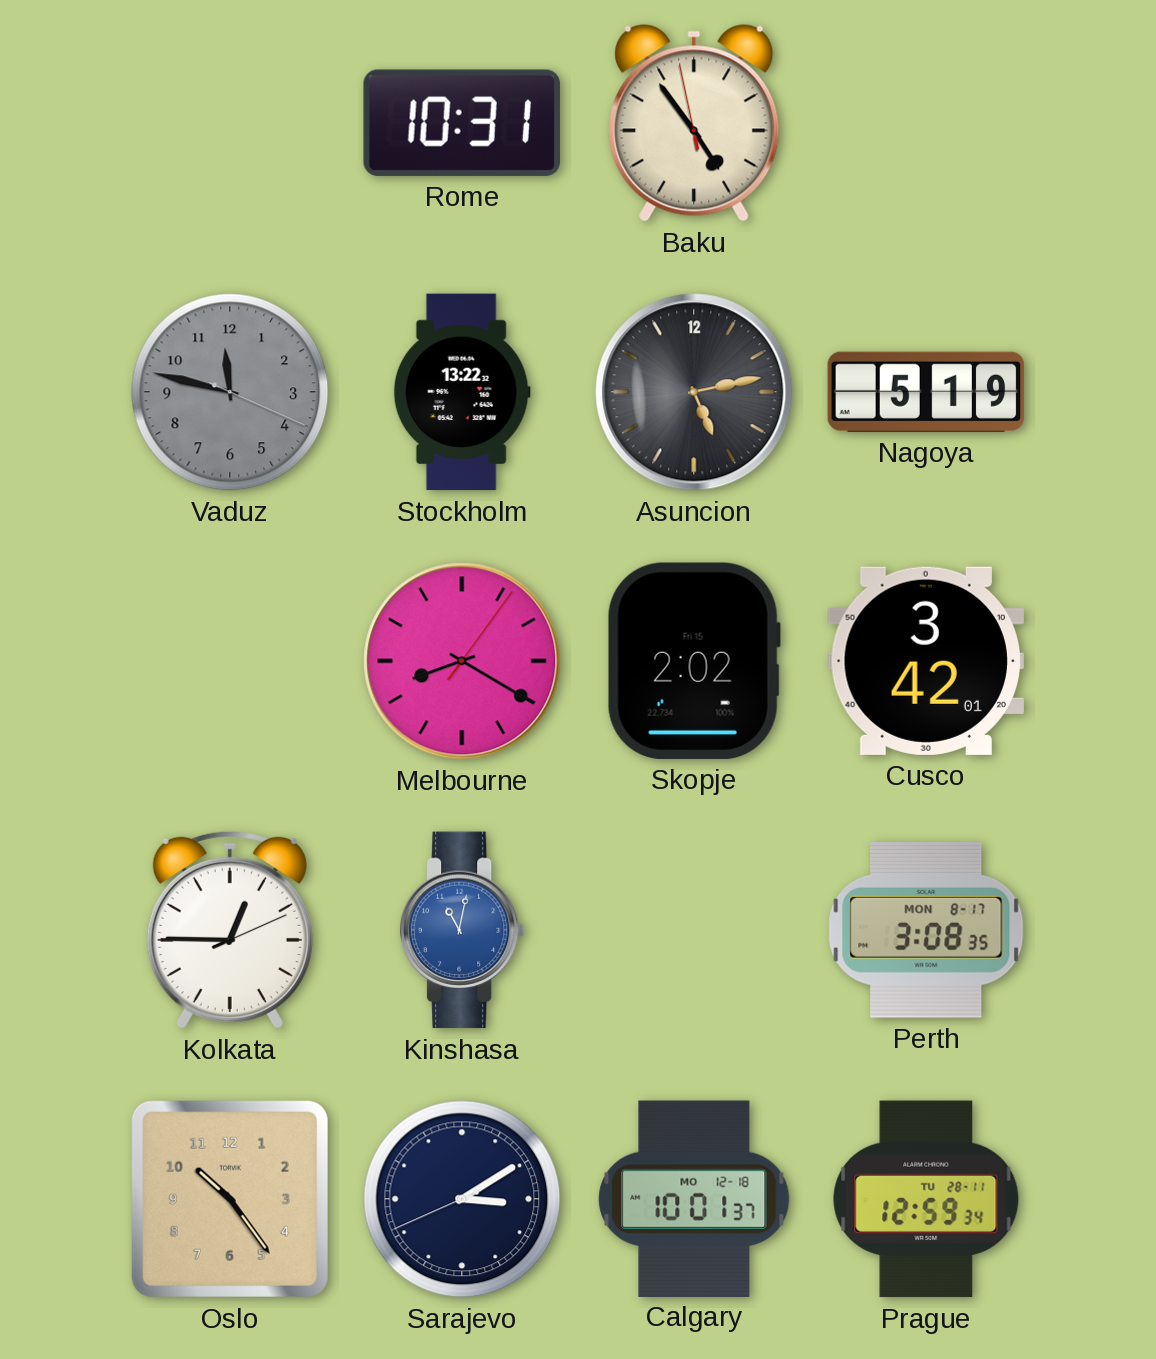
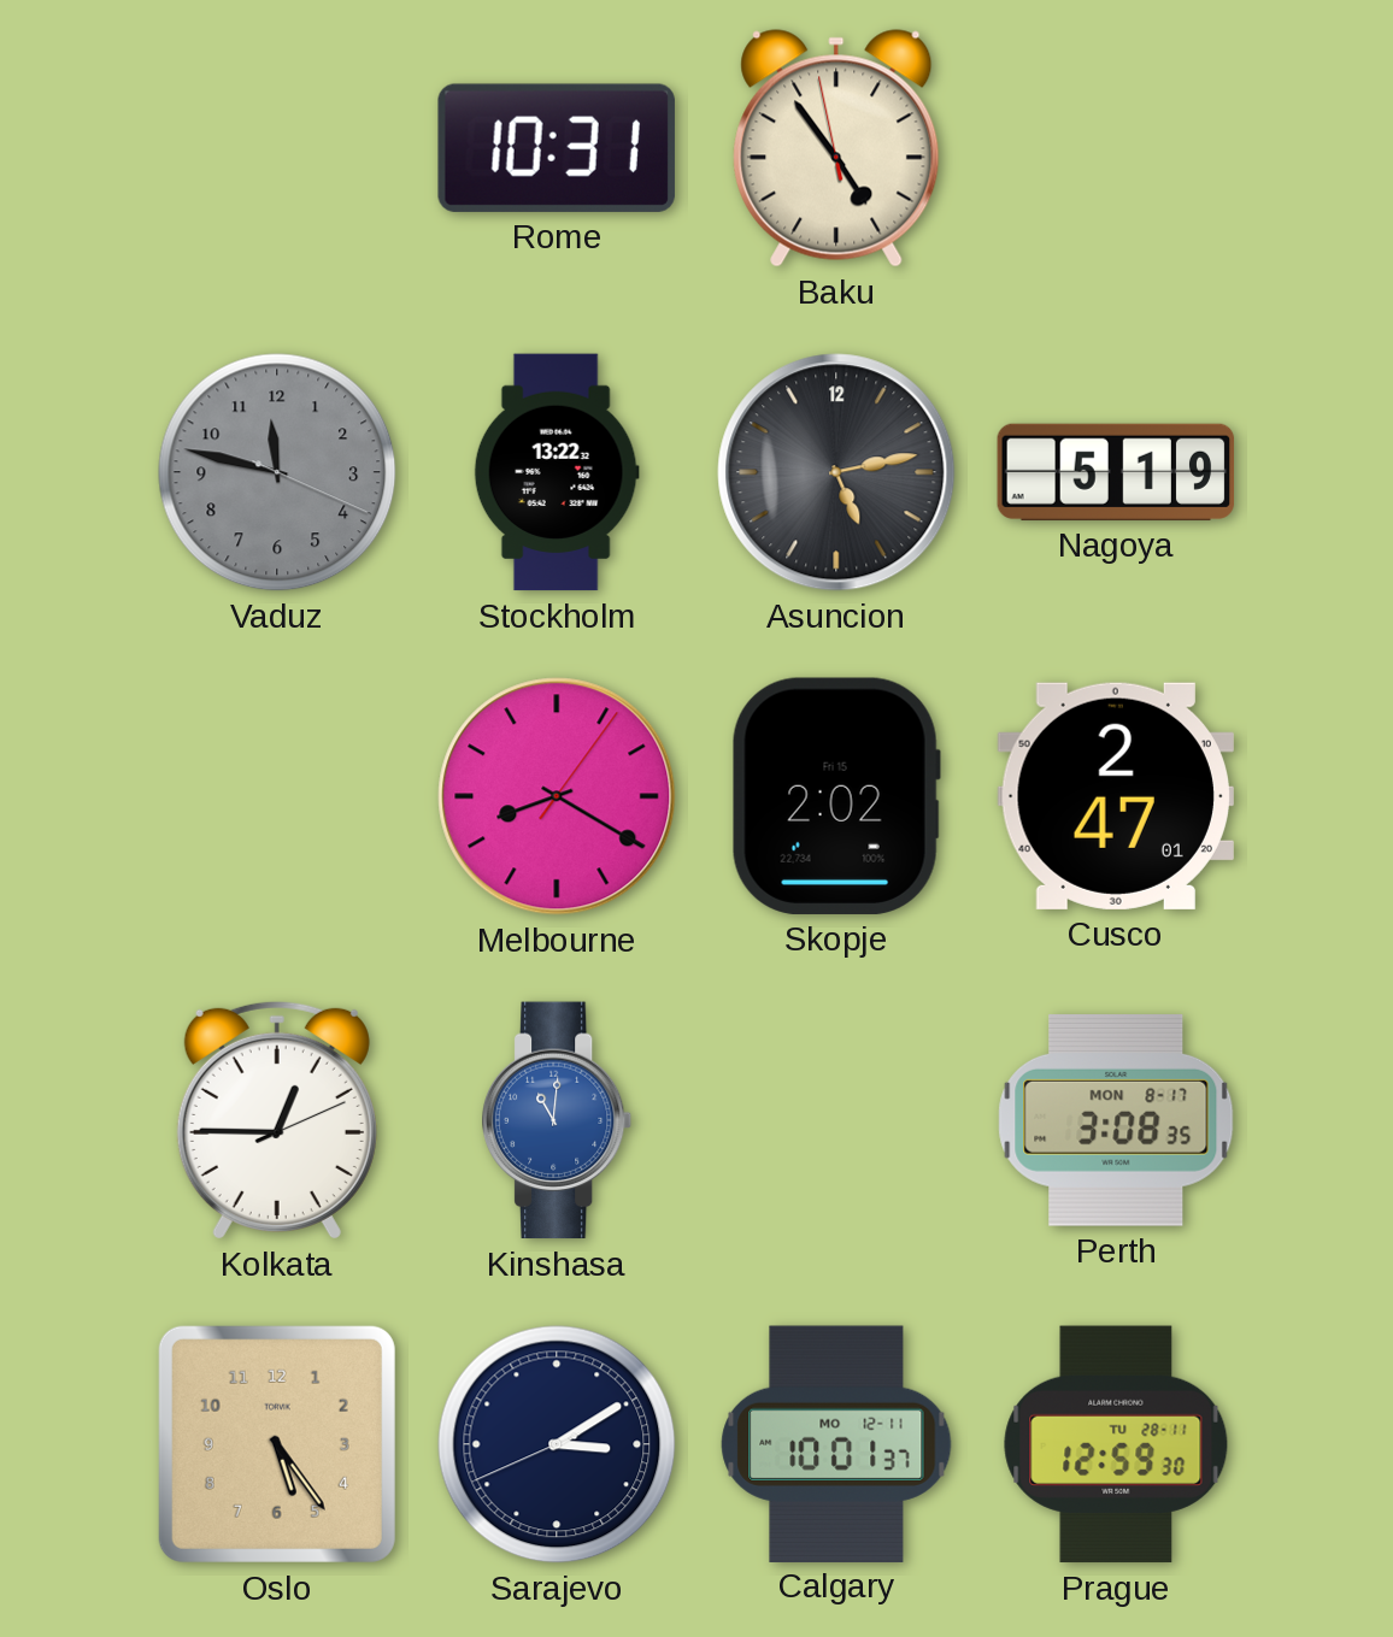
Cusco: 3:42 -> 2:47
Kinshasa: 11:02 -> 11:01
Oslo: 10:24 -> 5:24
Calgary date: MO 12-18 -> MO 12-11
Prague: 12:59:34 -> 12:59:30
